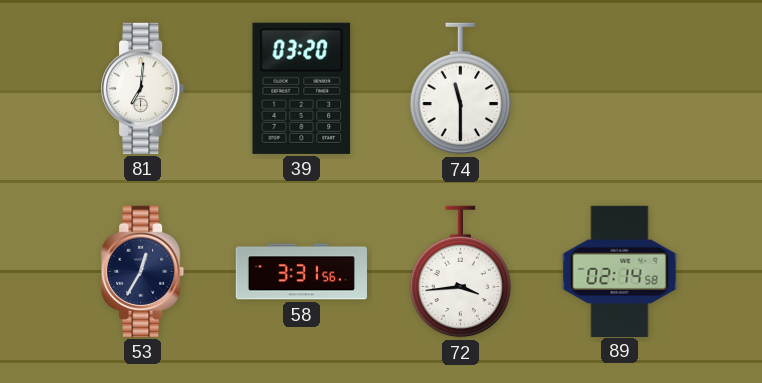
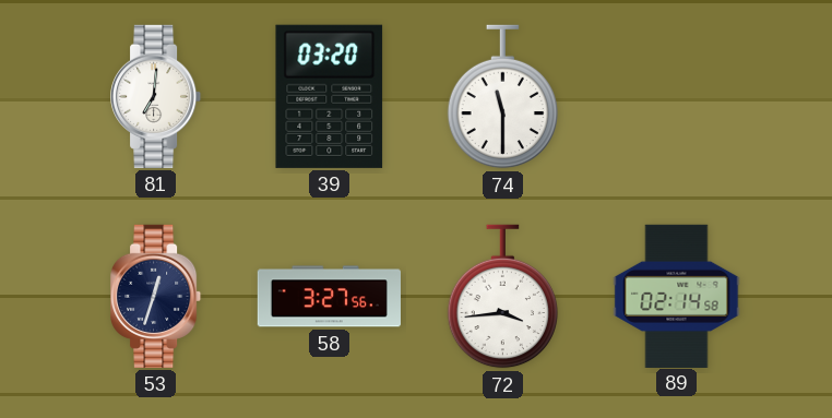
53: 12:35 -> 12:33
58: 3:31 -> 3:27
